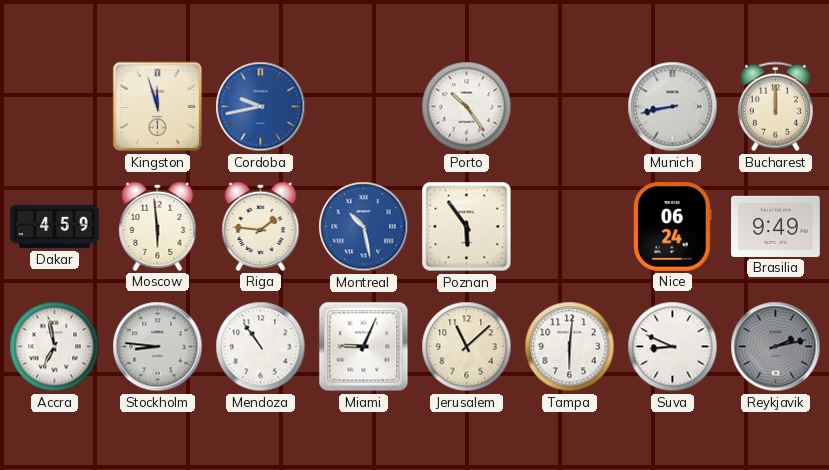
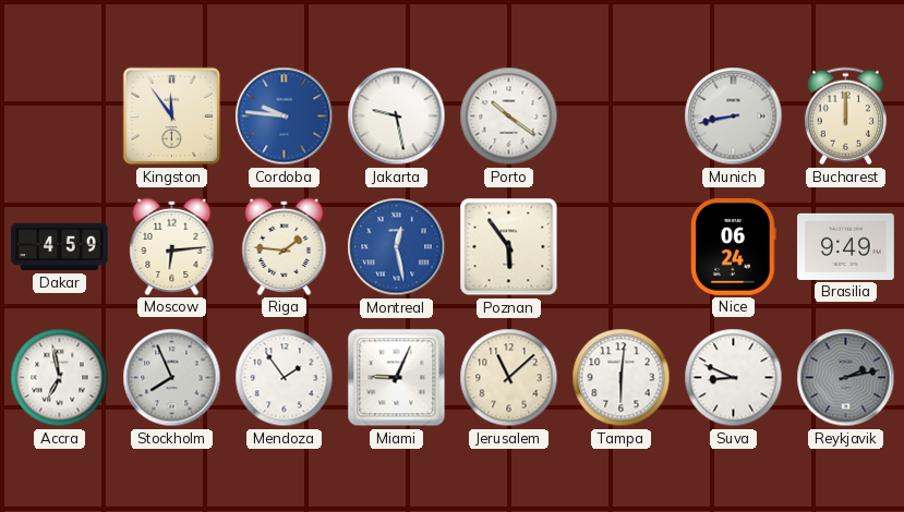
Kingston: 11:57 -> 11:54
Cordoba: 9:43 -> 9:46
Jakarta: none -> 9:28
Porto: 10:24 -> 10:21
Moscow: 5:59 -> 6:14
Montreal: 10:28 -> 12:28
Stockholm: 8:46 -> 7:56
Mendoza: 10:54 -> 1:54
